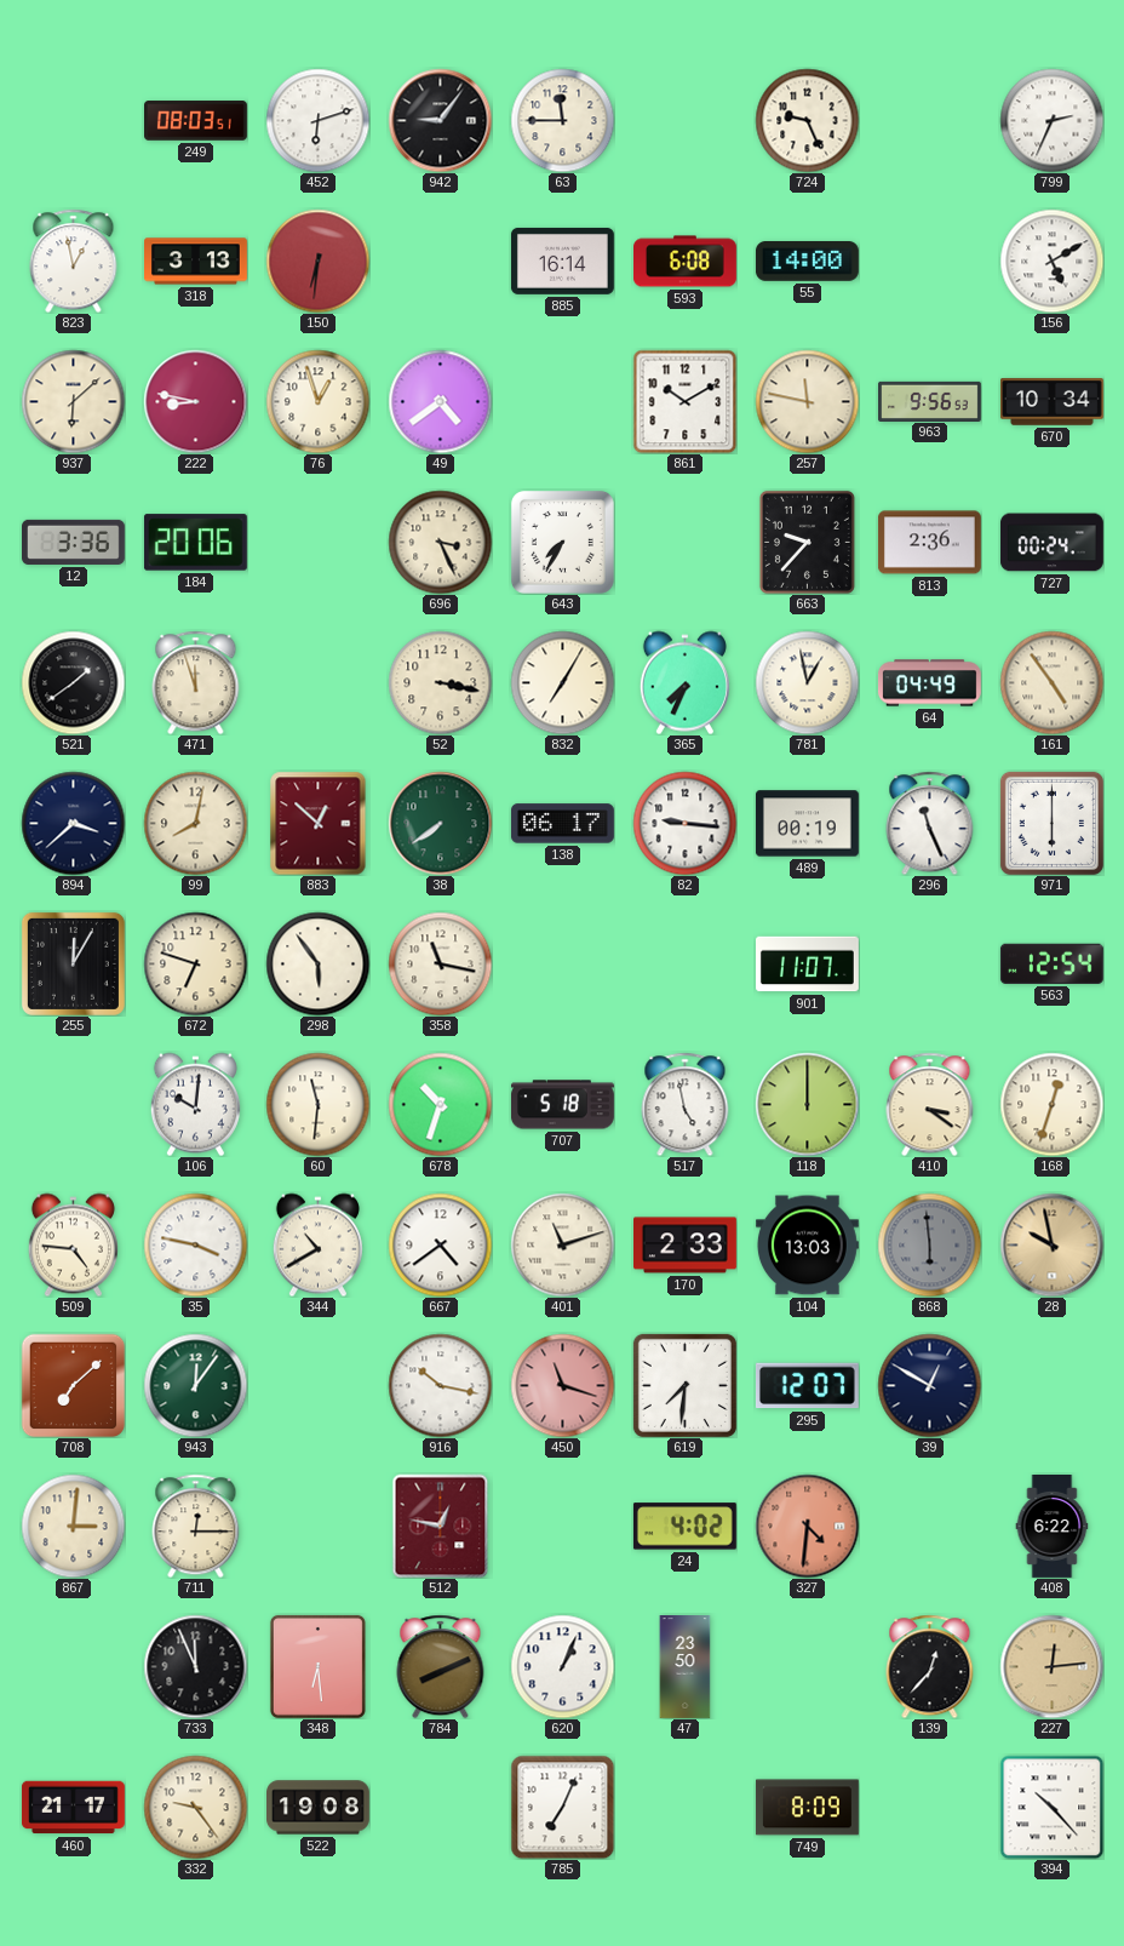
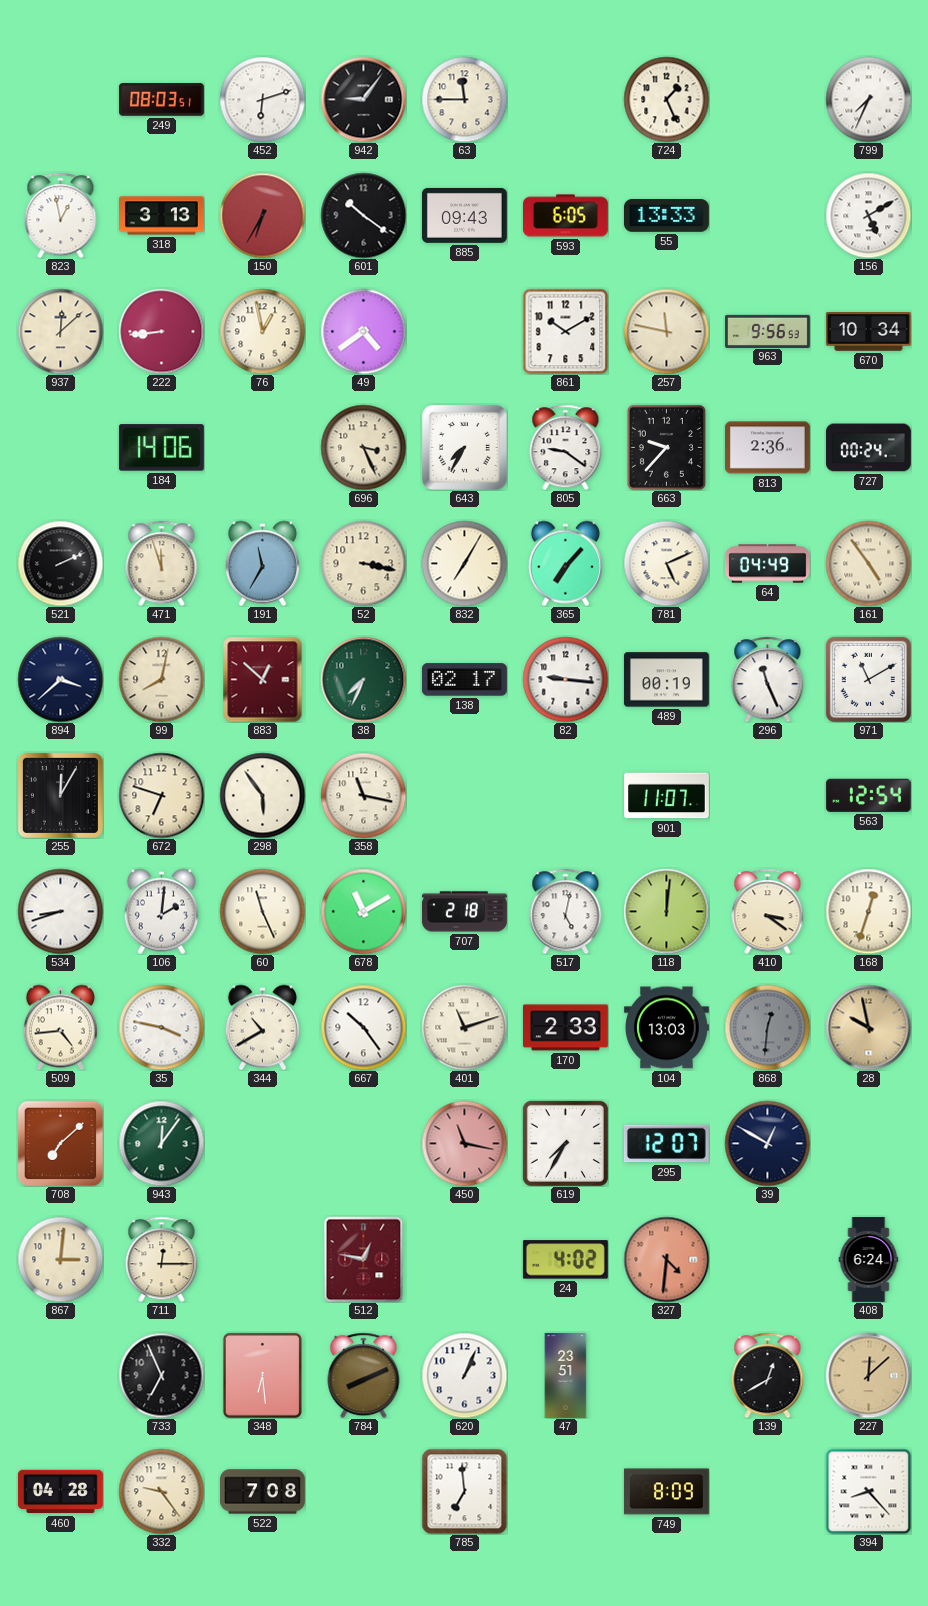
724: 9:26 -> 1:26
799: 2:34 -> 7:34
150: 6:31 -> 6:35
601: none -> 10:21
885: 16:14 -> 09:43
593: 6:08 -> 6:05
55: 14:00 -> 13:33
937: 6:08 -> 12:08
222: 8:47 -> 8:44
76: 12:57 -> 12:58
12: 3:36 -> none
184: 20:06 -> 14:06
805: none -> 9:21
521: 1:39 -> 2:11
191: none -> 11:35
365: 7:34 -> 7:07
781: 12:58 -> 5:11
38: 7:39 -> 7:34
138: 06:17 -> 02:17
971: 6:00 -> 11:10
534: none -> 8:42
106: 10:01 -> 2:01
60: 11:31 -> 11:26
678: 10:33 -> 11:10
707: 5:18 -> 2:18
517: 4:58 -> 5:02
118: 12:00 -> 12:01
509: 4:46 -> 4:44
667: 4:39 -> 10:24
868: 5:59 -> 12:31
916: 10:17 -> none
450: 11:18 -> 11:17
619: 7:31 -> 7:35
408: 6:22 -> 6:24
733: 11:56 -> 6:56
47: 23:50 -> 23:51
139: 12:37 -> 12:40
227: 12:14 -> 12:08
460: 21:17 -> 04:28
522: 19:08 -> 7:08
785: 7:04 -> 6:59
394: 10:23 -> 8:23
